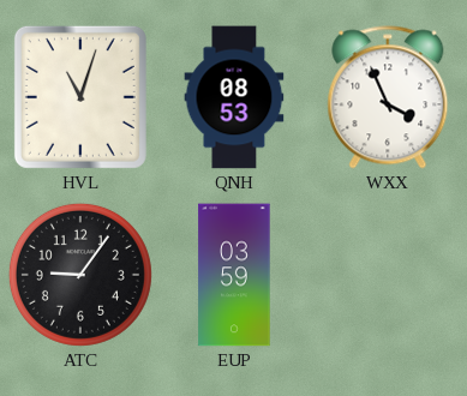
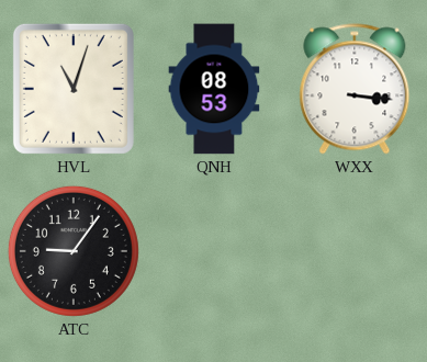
WXX: 3:56 -> 3:16
EUP: 03:59 -> none
